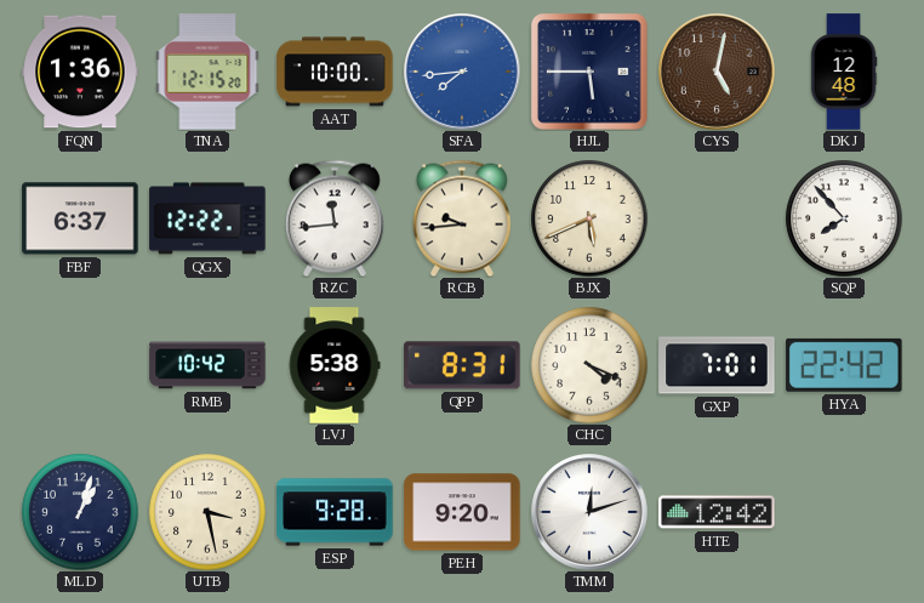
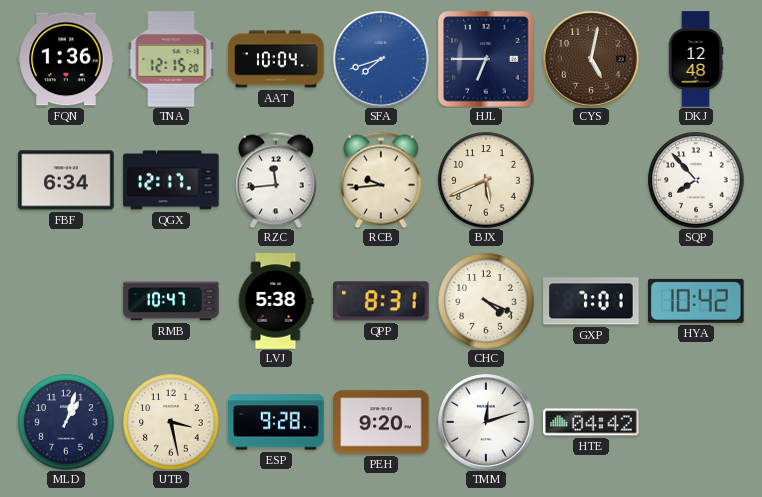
AAT: 10:00 -> 10:04
SFA: 7:44 -> 7:42
HJL: 5:45 -> 6:45
FBF: 6:37 -> 6:34
QGX: 12:22 -> 12:17
RMB: 10:42 -> 10:47
HYA: 22:42 -> 10:42
HTE: 12:42 -> 04:42
